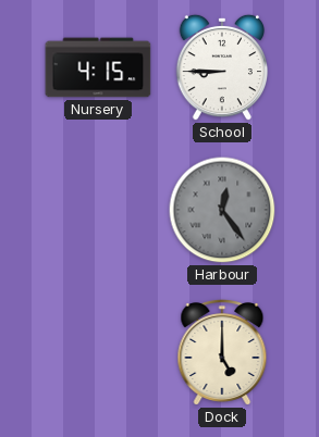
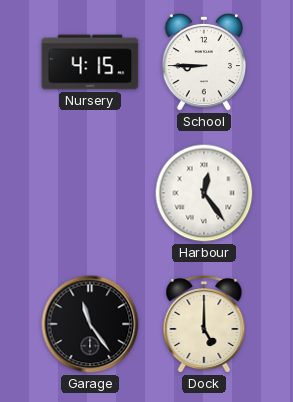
Harbour dial: grey -> white
Garage: none -> 11:24
